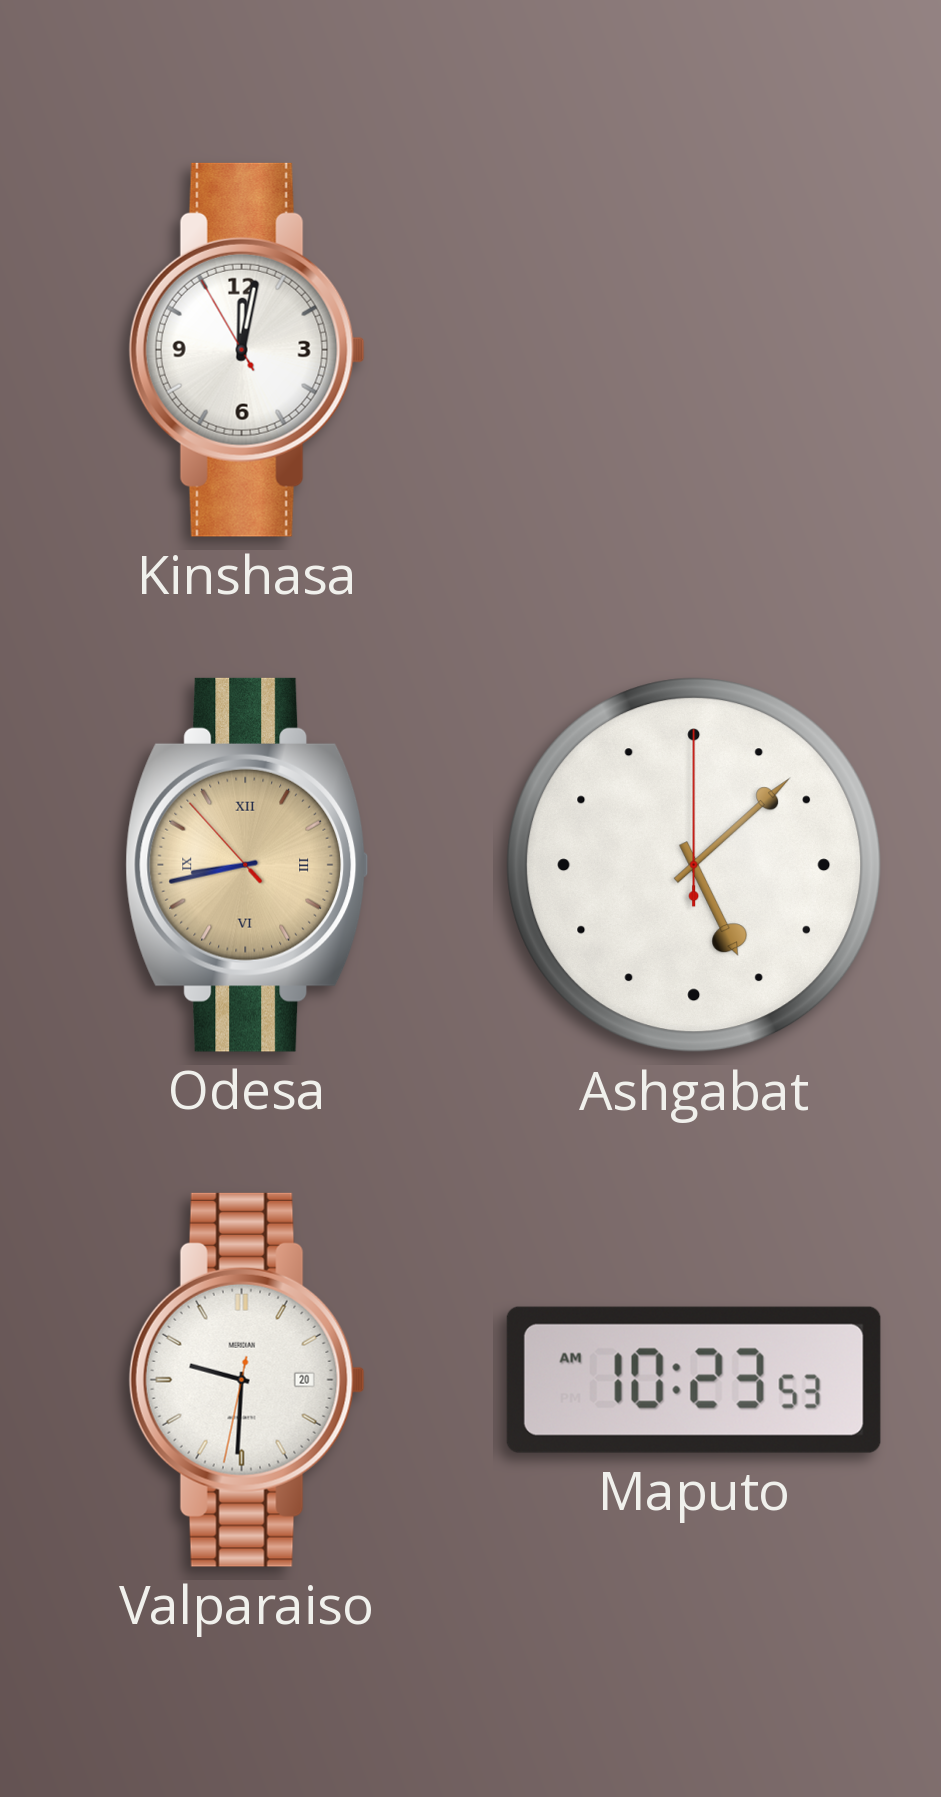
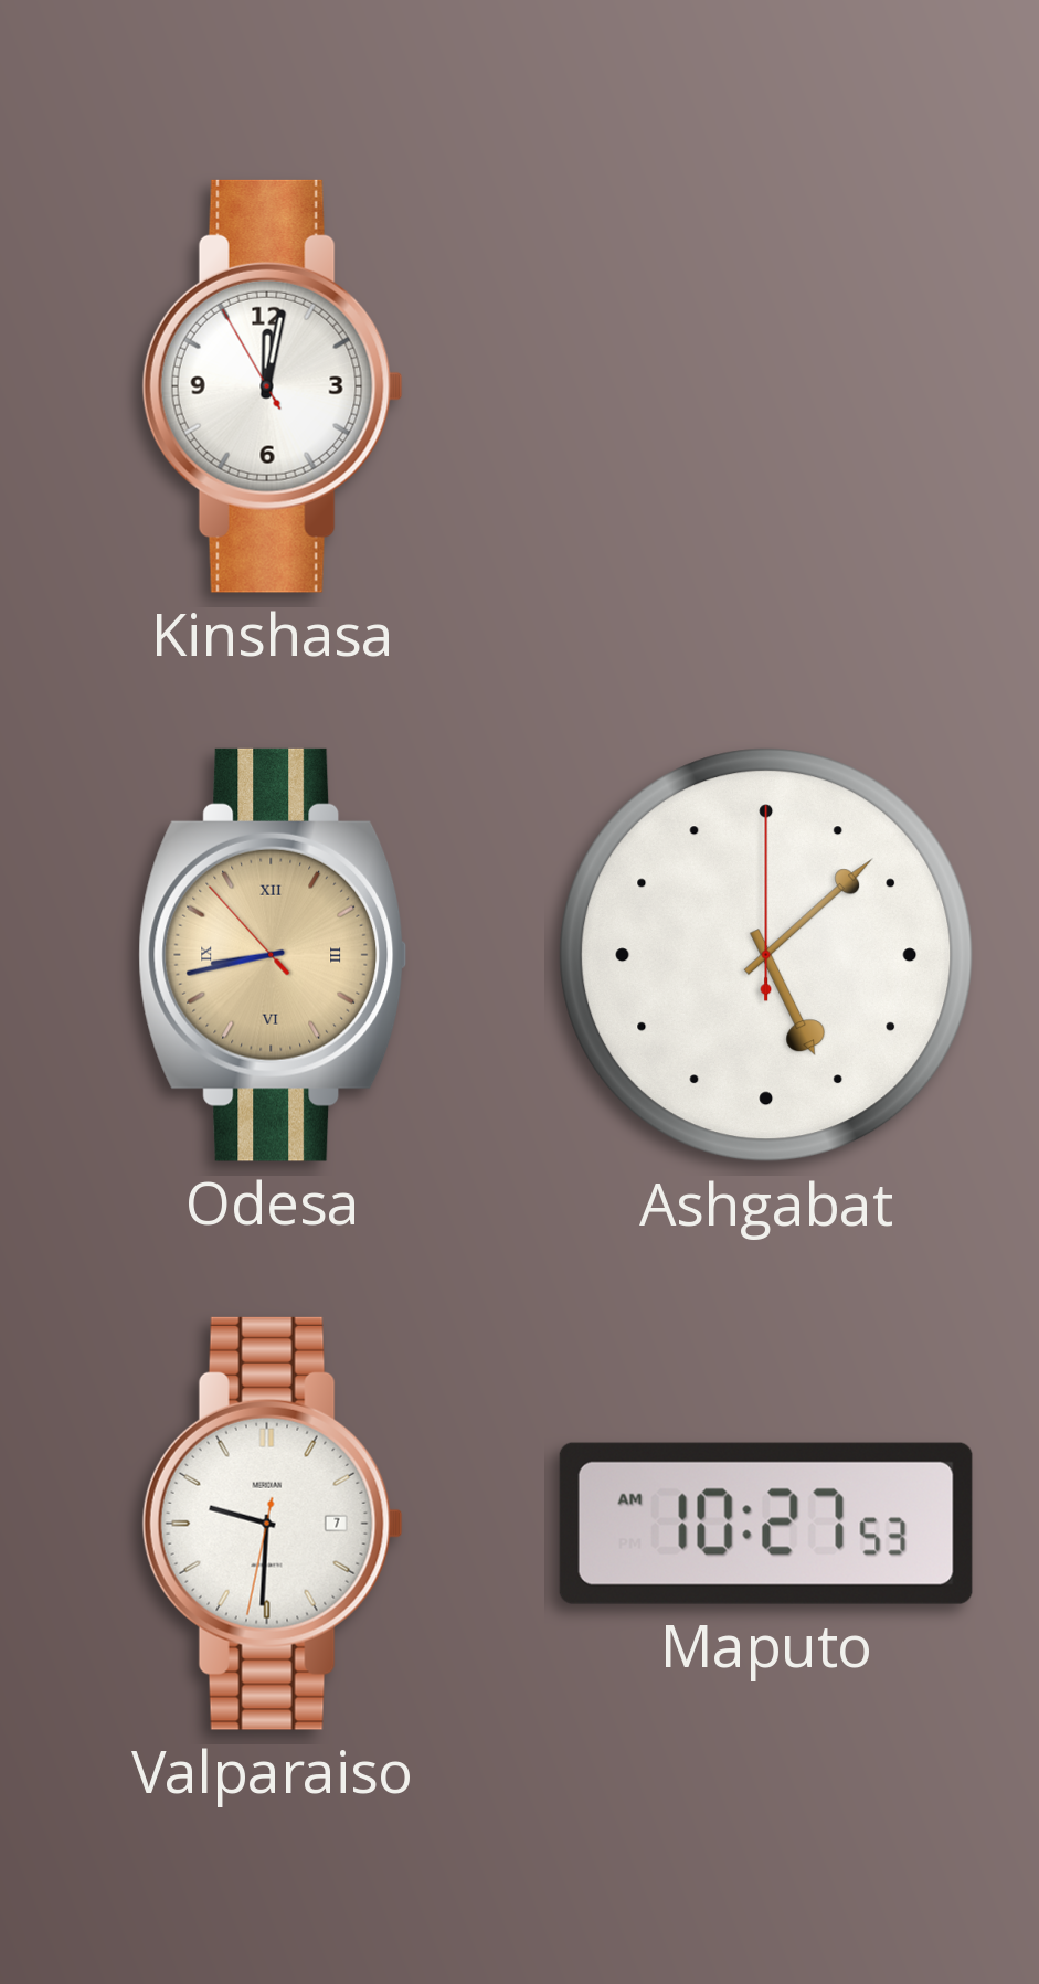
Valparaiso date: 20 -> 7
Maputo: 10:23 -> 10:27
